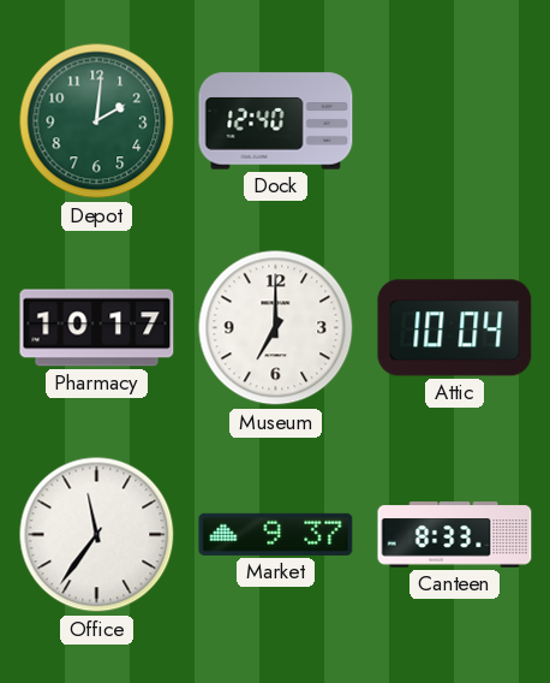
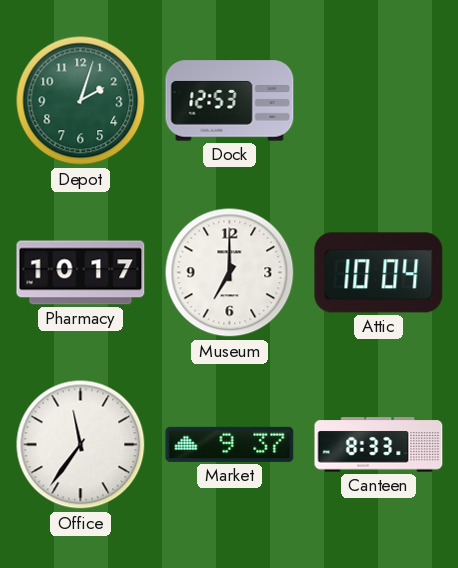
Depot: 2:01 -> 2:03
Dock: 12:40 -> 12:53
